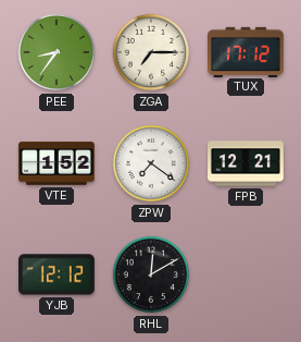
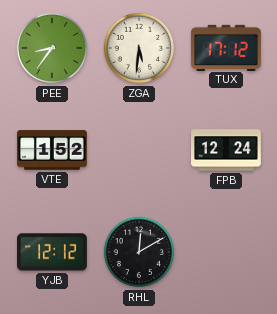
ZGA: 7:15 -> 5:31
ZPW: 7:21 -> none
FPB: 12:21 -> 12:24
